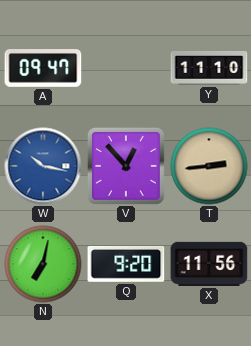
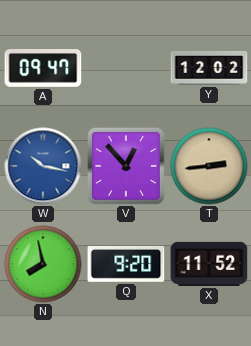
Y: 11:10 -> 12:02
N: 7:02 -> 7:58
X: 11:56 -> 11:52
